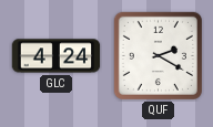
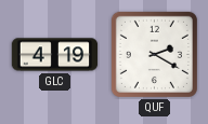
GLC: 4:24 -> 4:19
